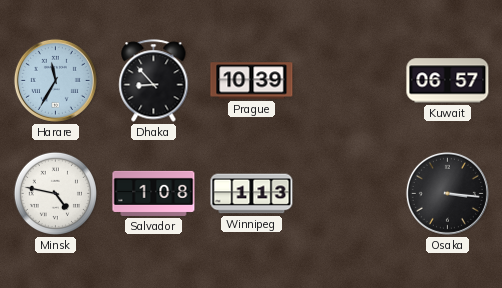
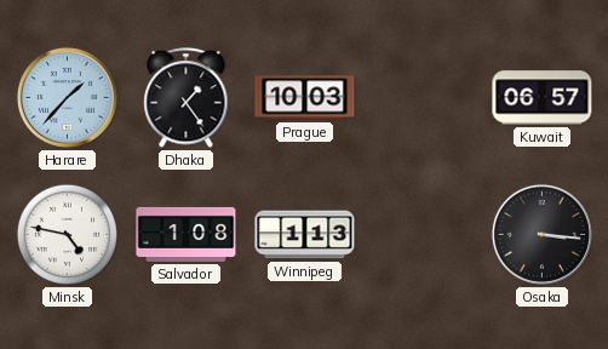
Harare: 11:35 -> 1:37
Dhaka: 8:53 -> 1:24
Prague: 10:39 -> 10:03
